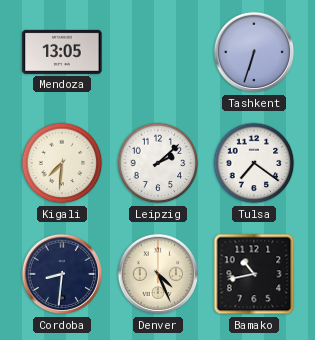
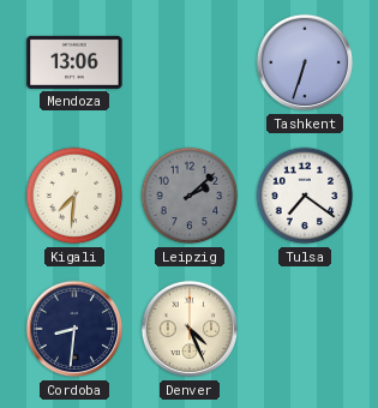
Mendoza: 13:05 -> 13:06
Leipzig dial: white -> grey
Bamako: 10:43 -> none
